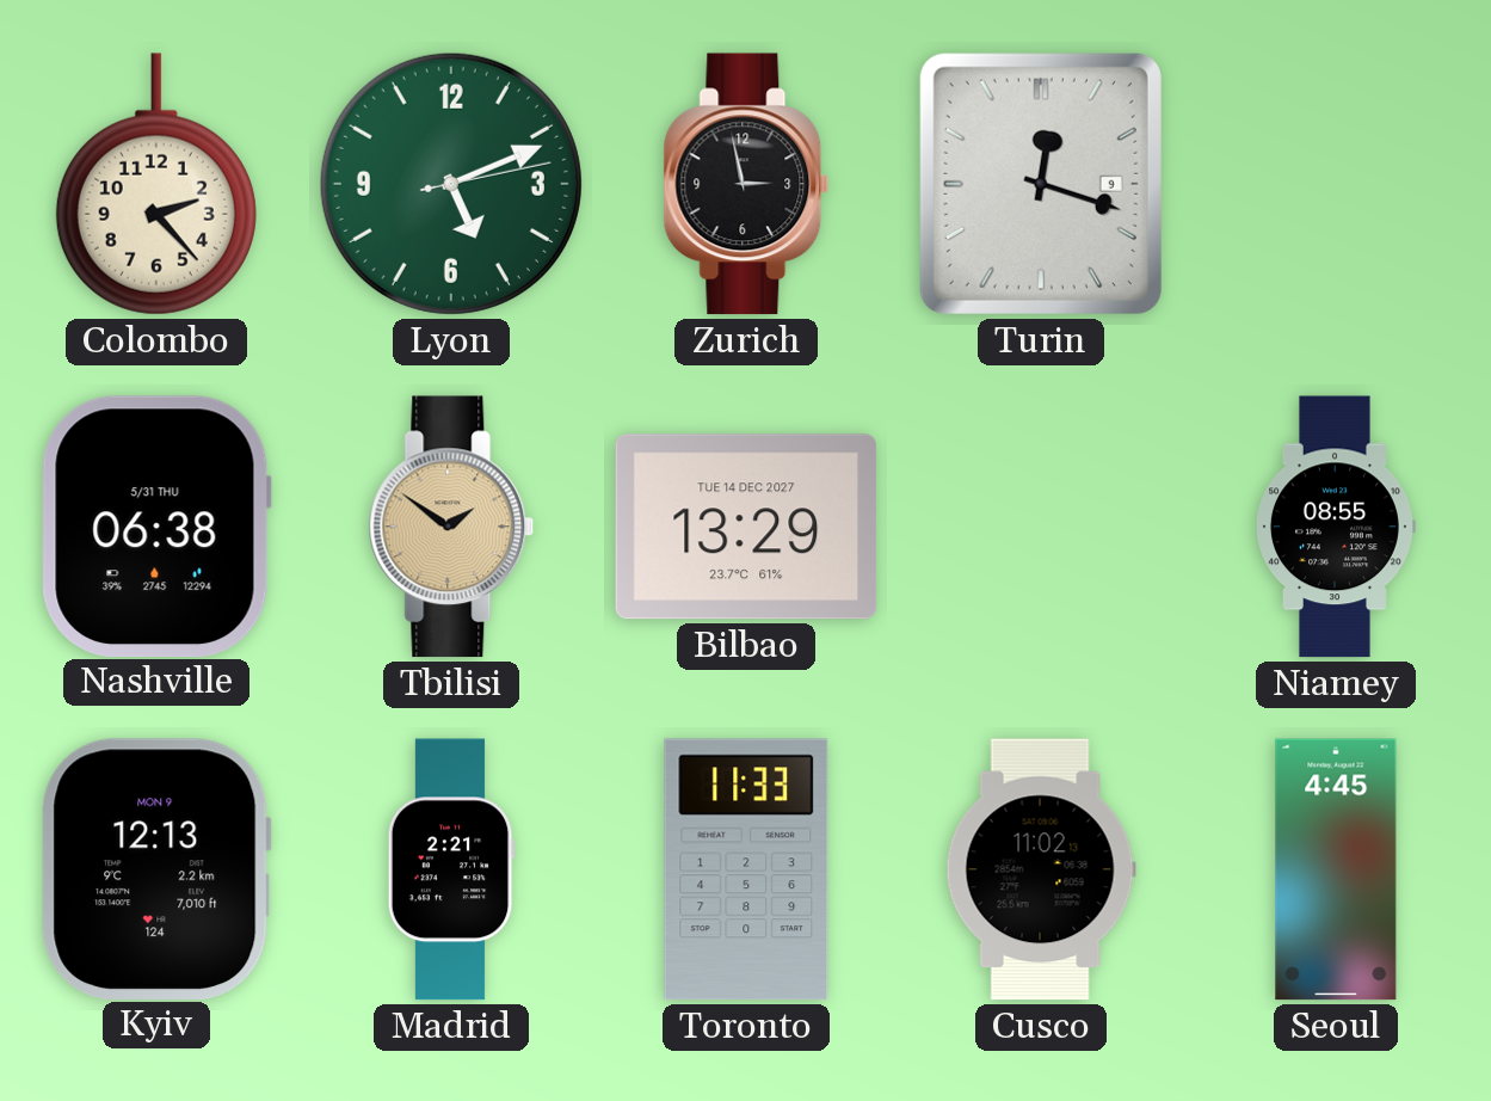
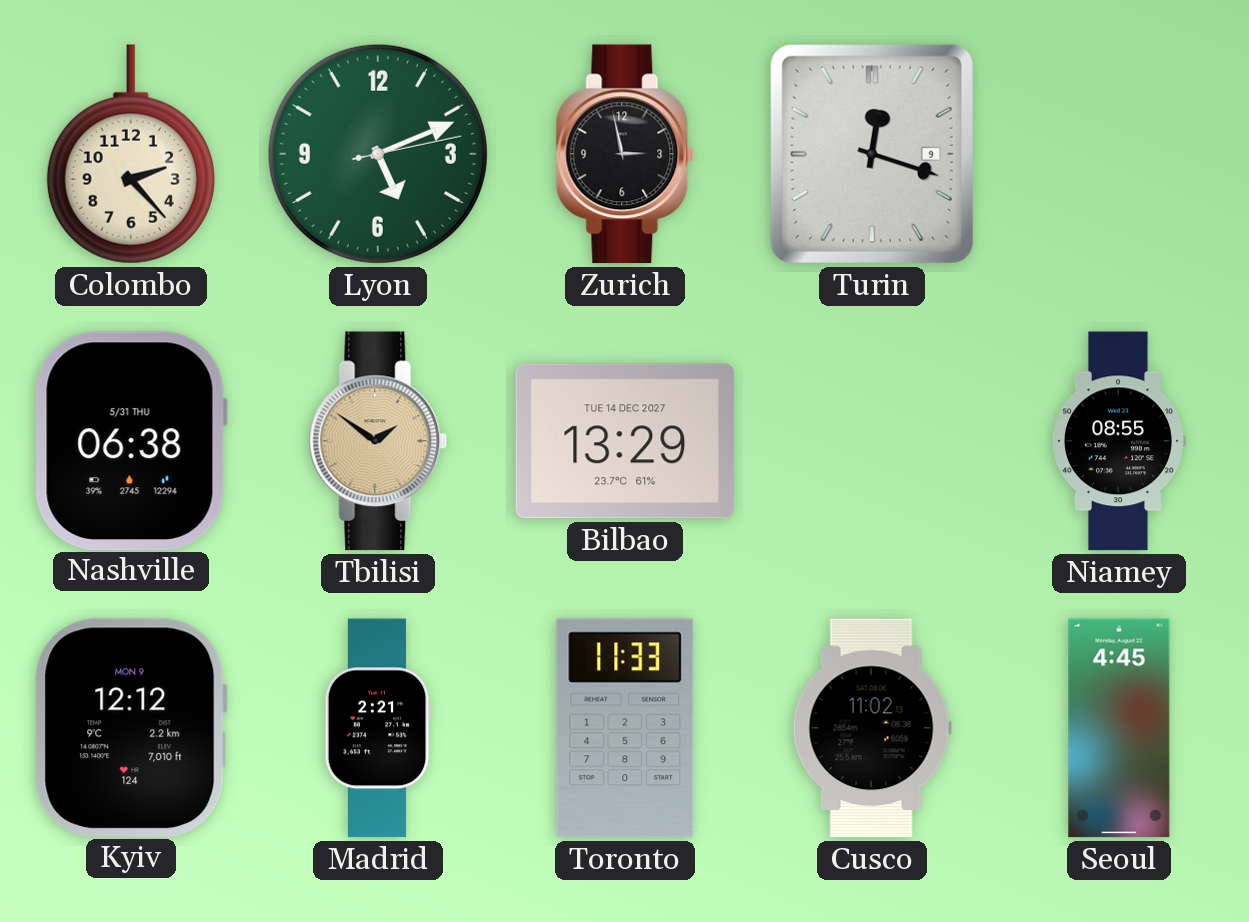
Kyiv: 12:13 -> 12:12
